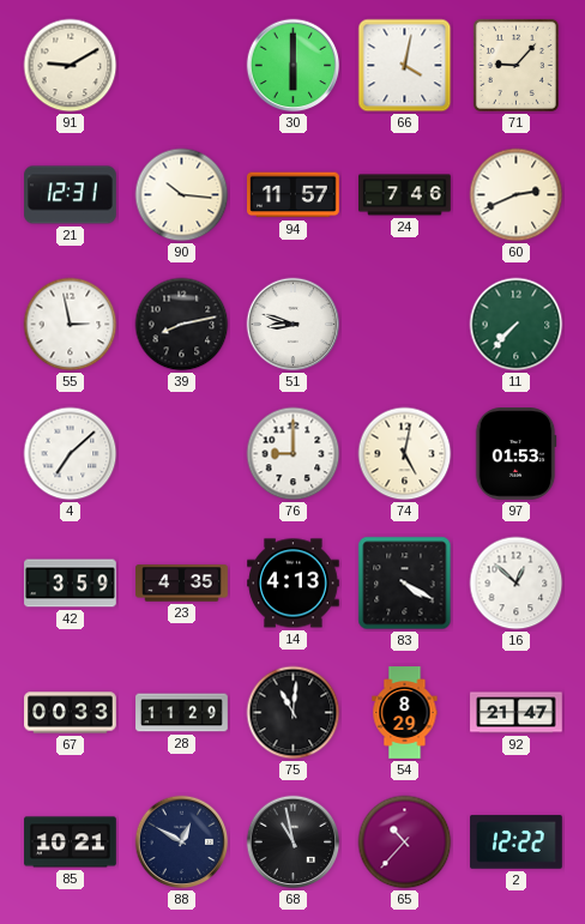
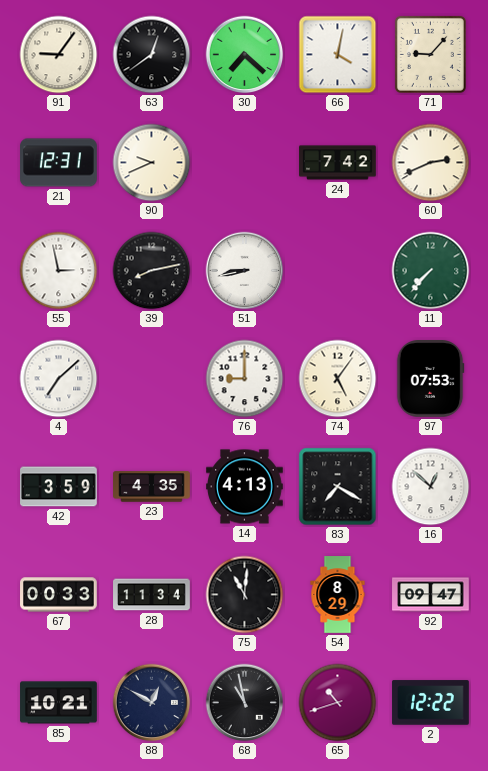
91: 9:10 -> 9:06
63: none -> 12:39
30: 6:00 -> 7:22
90: 10:16 -> 9:41
94: 11:57 -> none
24: 7:46 -> 7:42
51: 8:48 -> 8:43
74: 5:02 -> 5:06
97: 01:53 -> 07:53
83: 4:20 -> 7:20
28: 11:29 -> 11:34
92: 21:47 -> 09:47
65: 10:37 -> 10:42
